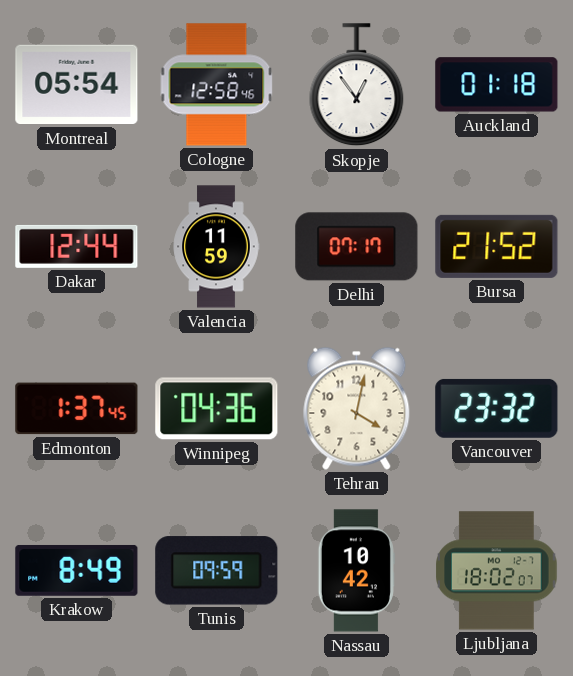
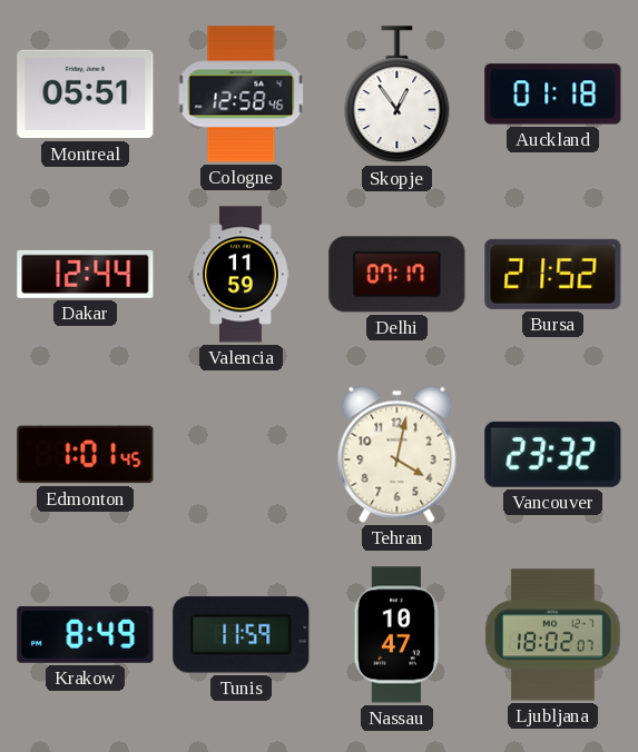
Montreal: 05:54 -> 05:51
Edmonton: 1:37 -> 1:01
Winnipeg: 04:36 -> none
Tunis: 09:59 -> 11:59
Nassau: 10:42 -> 10:47
